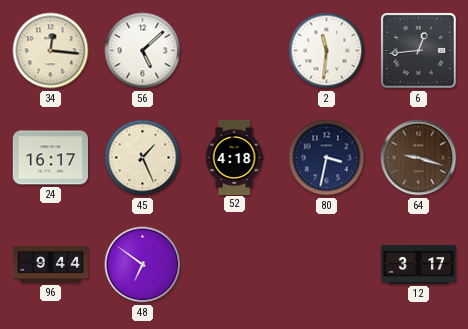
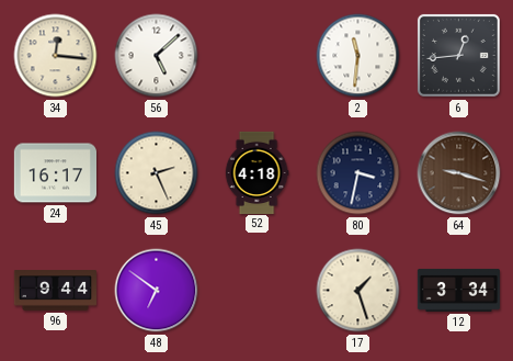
45: 1:26 -> 2:26
17: none -> 1:27
12: 3:17 -> 3:34
